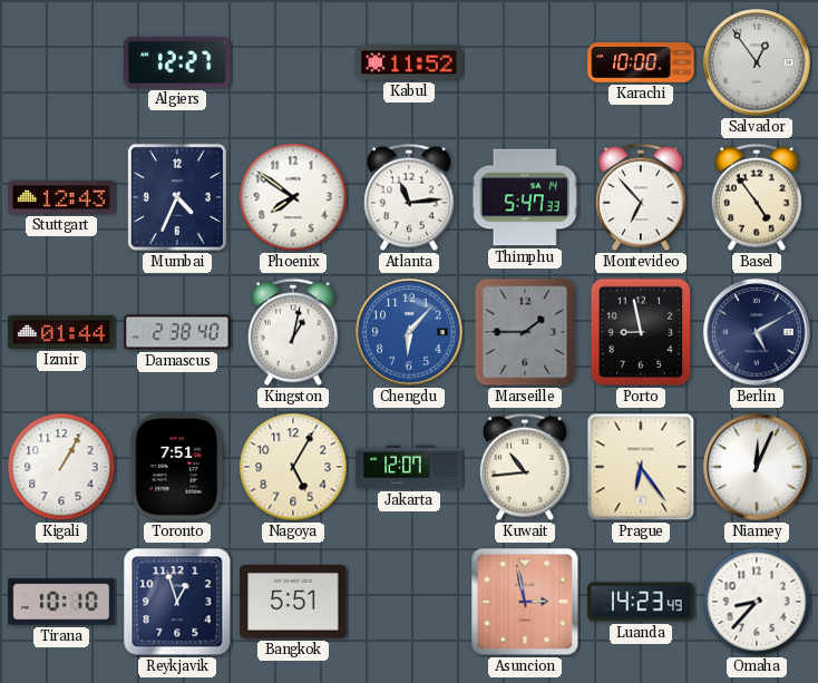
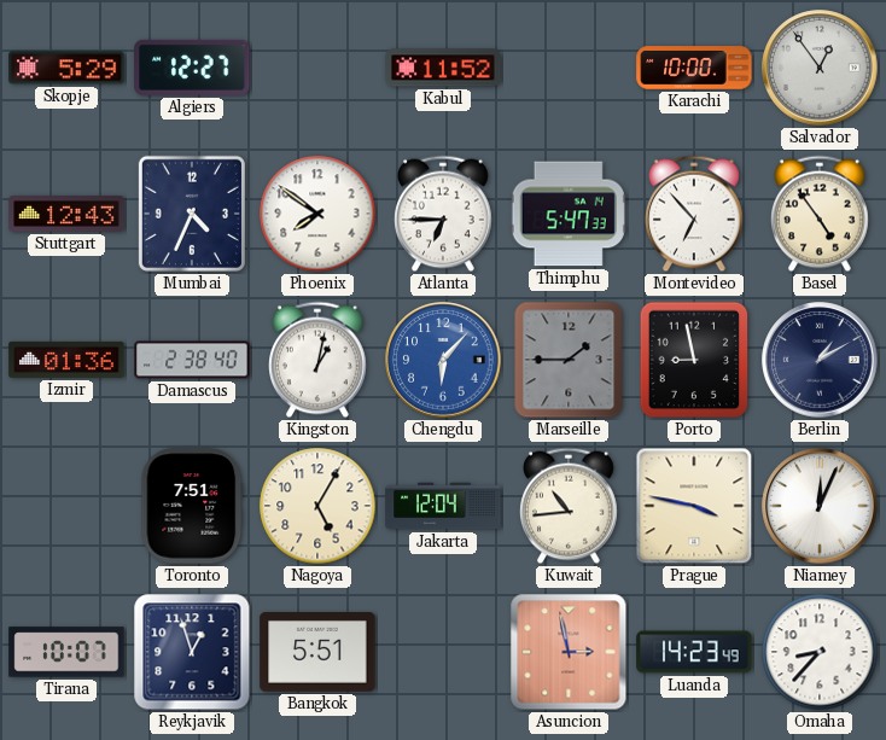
Skopje: none -> 5:29
Atlanta: 11:14 -> 6:45
Izmir: 01:44 -> 01:36
Berlin: 5:10 -> 1:10
Kigali: 1:05 -> none
Jakarta: 12:07 -> 12:04
Prague: 6:24 -> 3:47
Tirana: 10:10 -> 10:07
